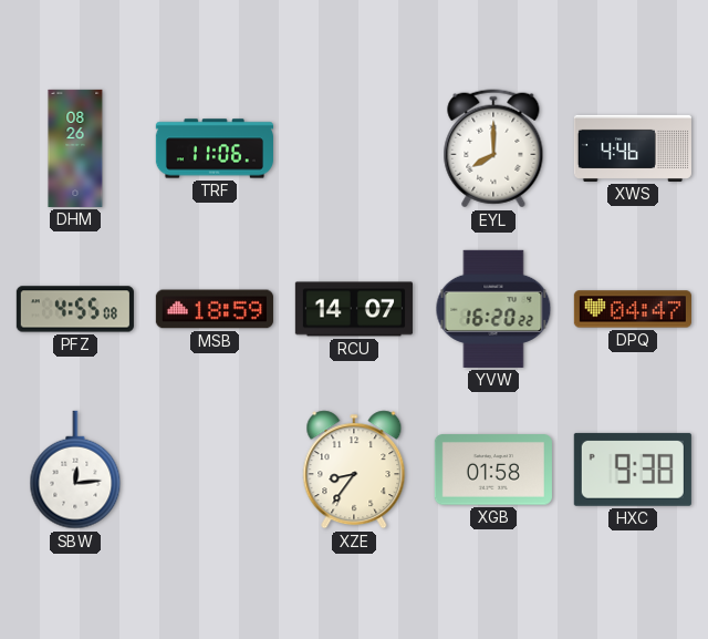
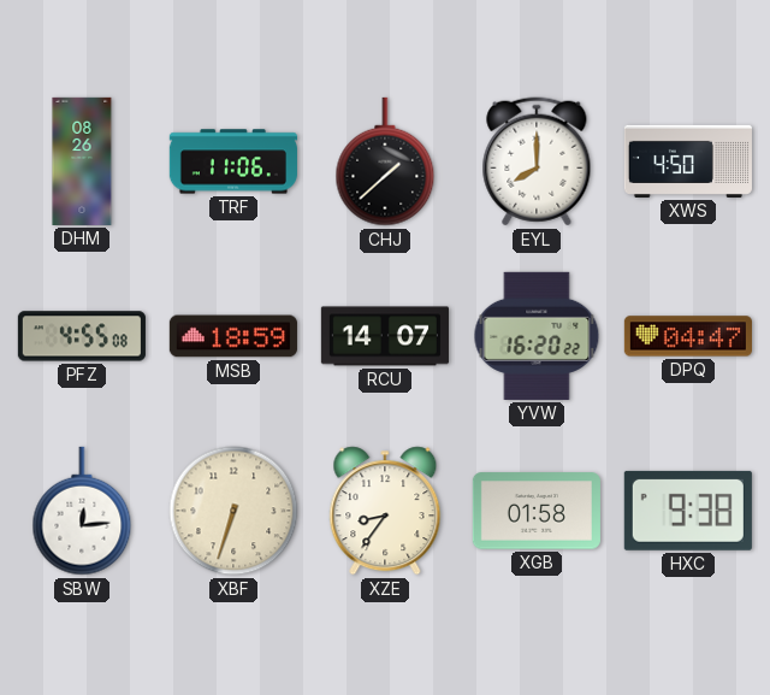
CHJ: none -> 1:38
XWS: 4:46 -> 4:50
XBF: none -> 6:33
